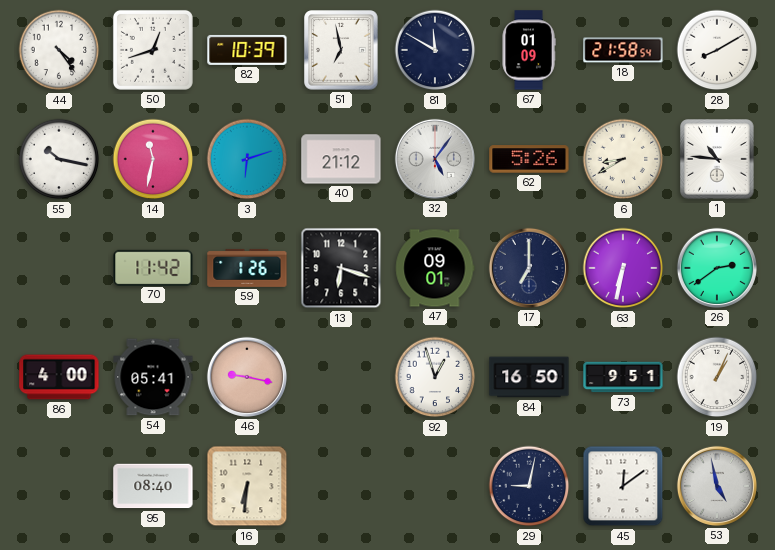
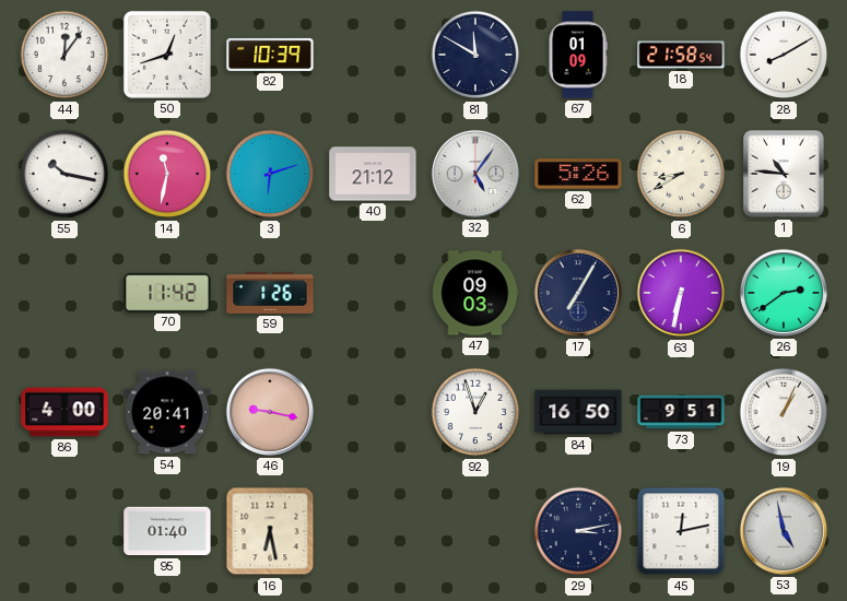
44: 4:24 -> 12:06
51: 6:58 -> none
13: 6:18 -> none
47: 09:01 -> 09:03
17: 7:00 -> 7:05
54: 05:41 -> 20:41
95: 08:40 -> 01:40
16: 6:31 -> 6:28
29: 9:02 -> 3:13
45: 12:09 -> 12:13
